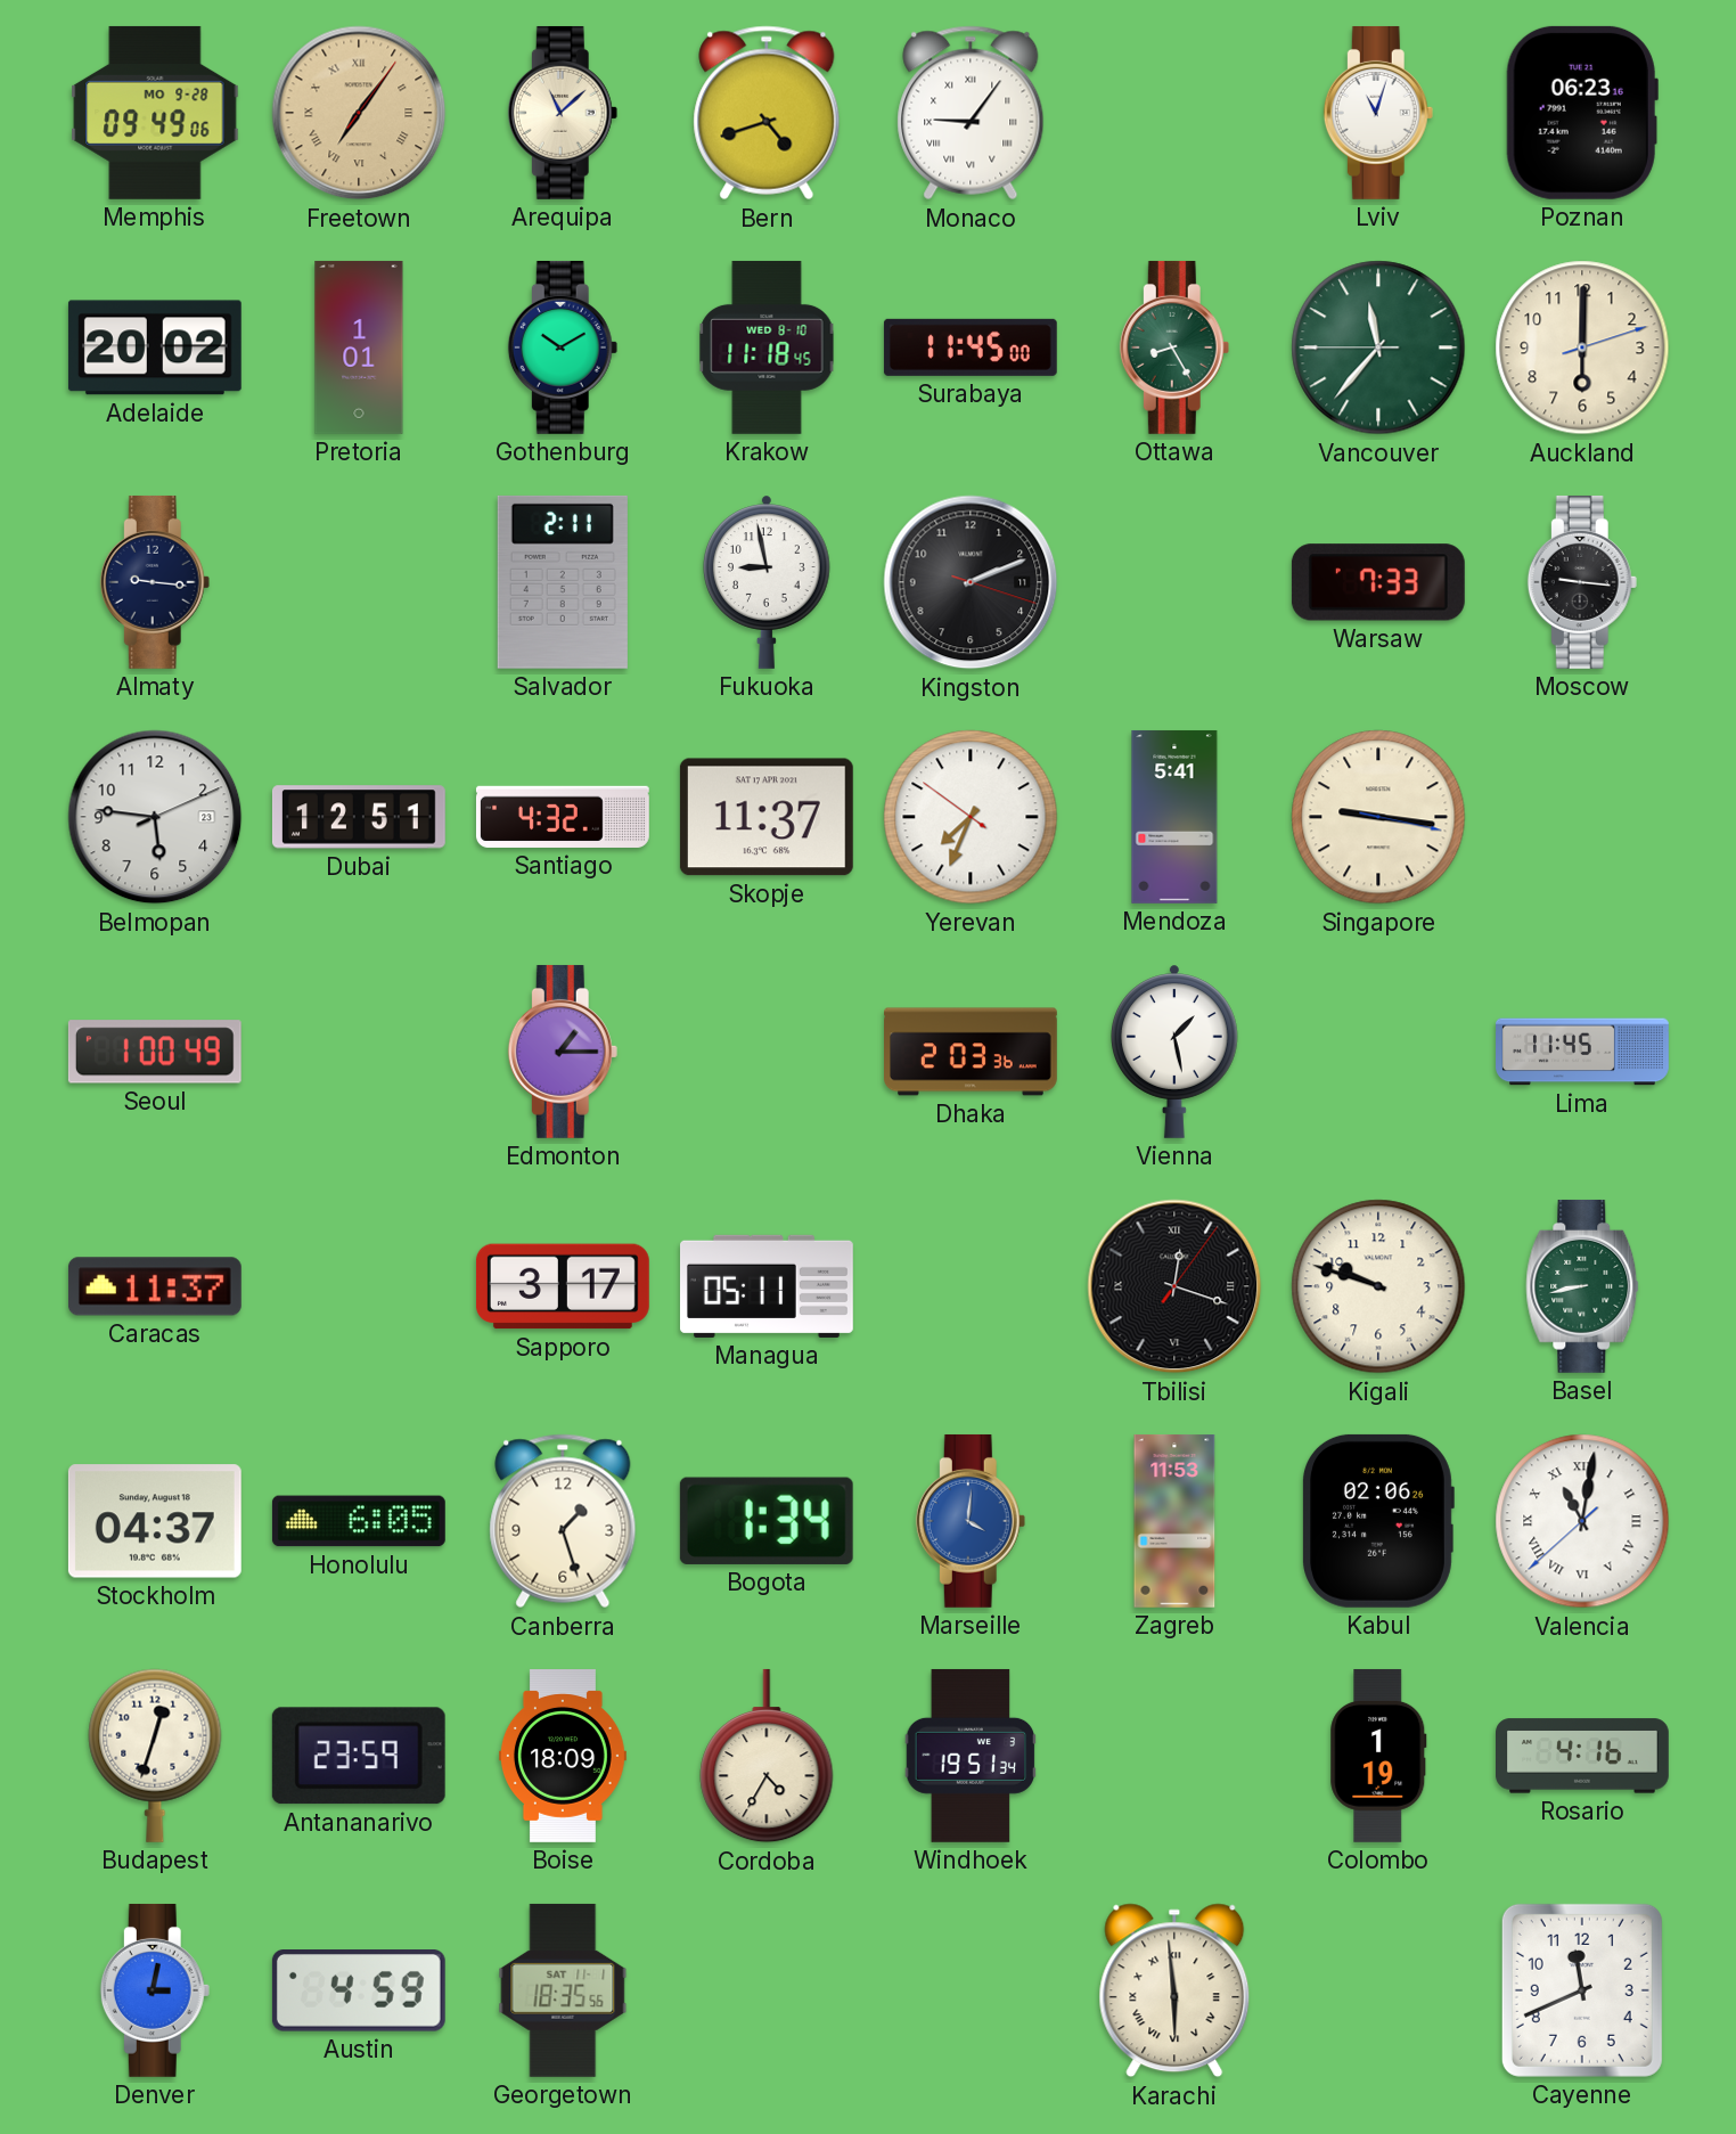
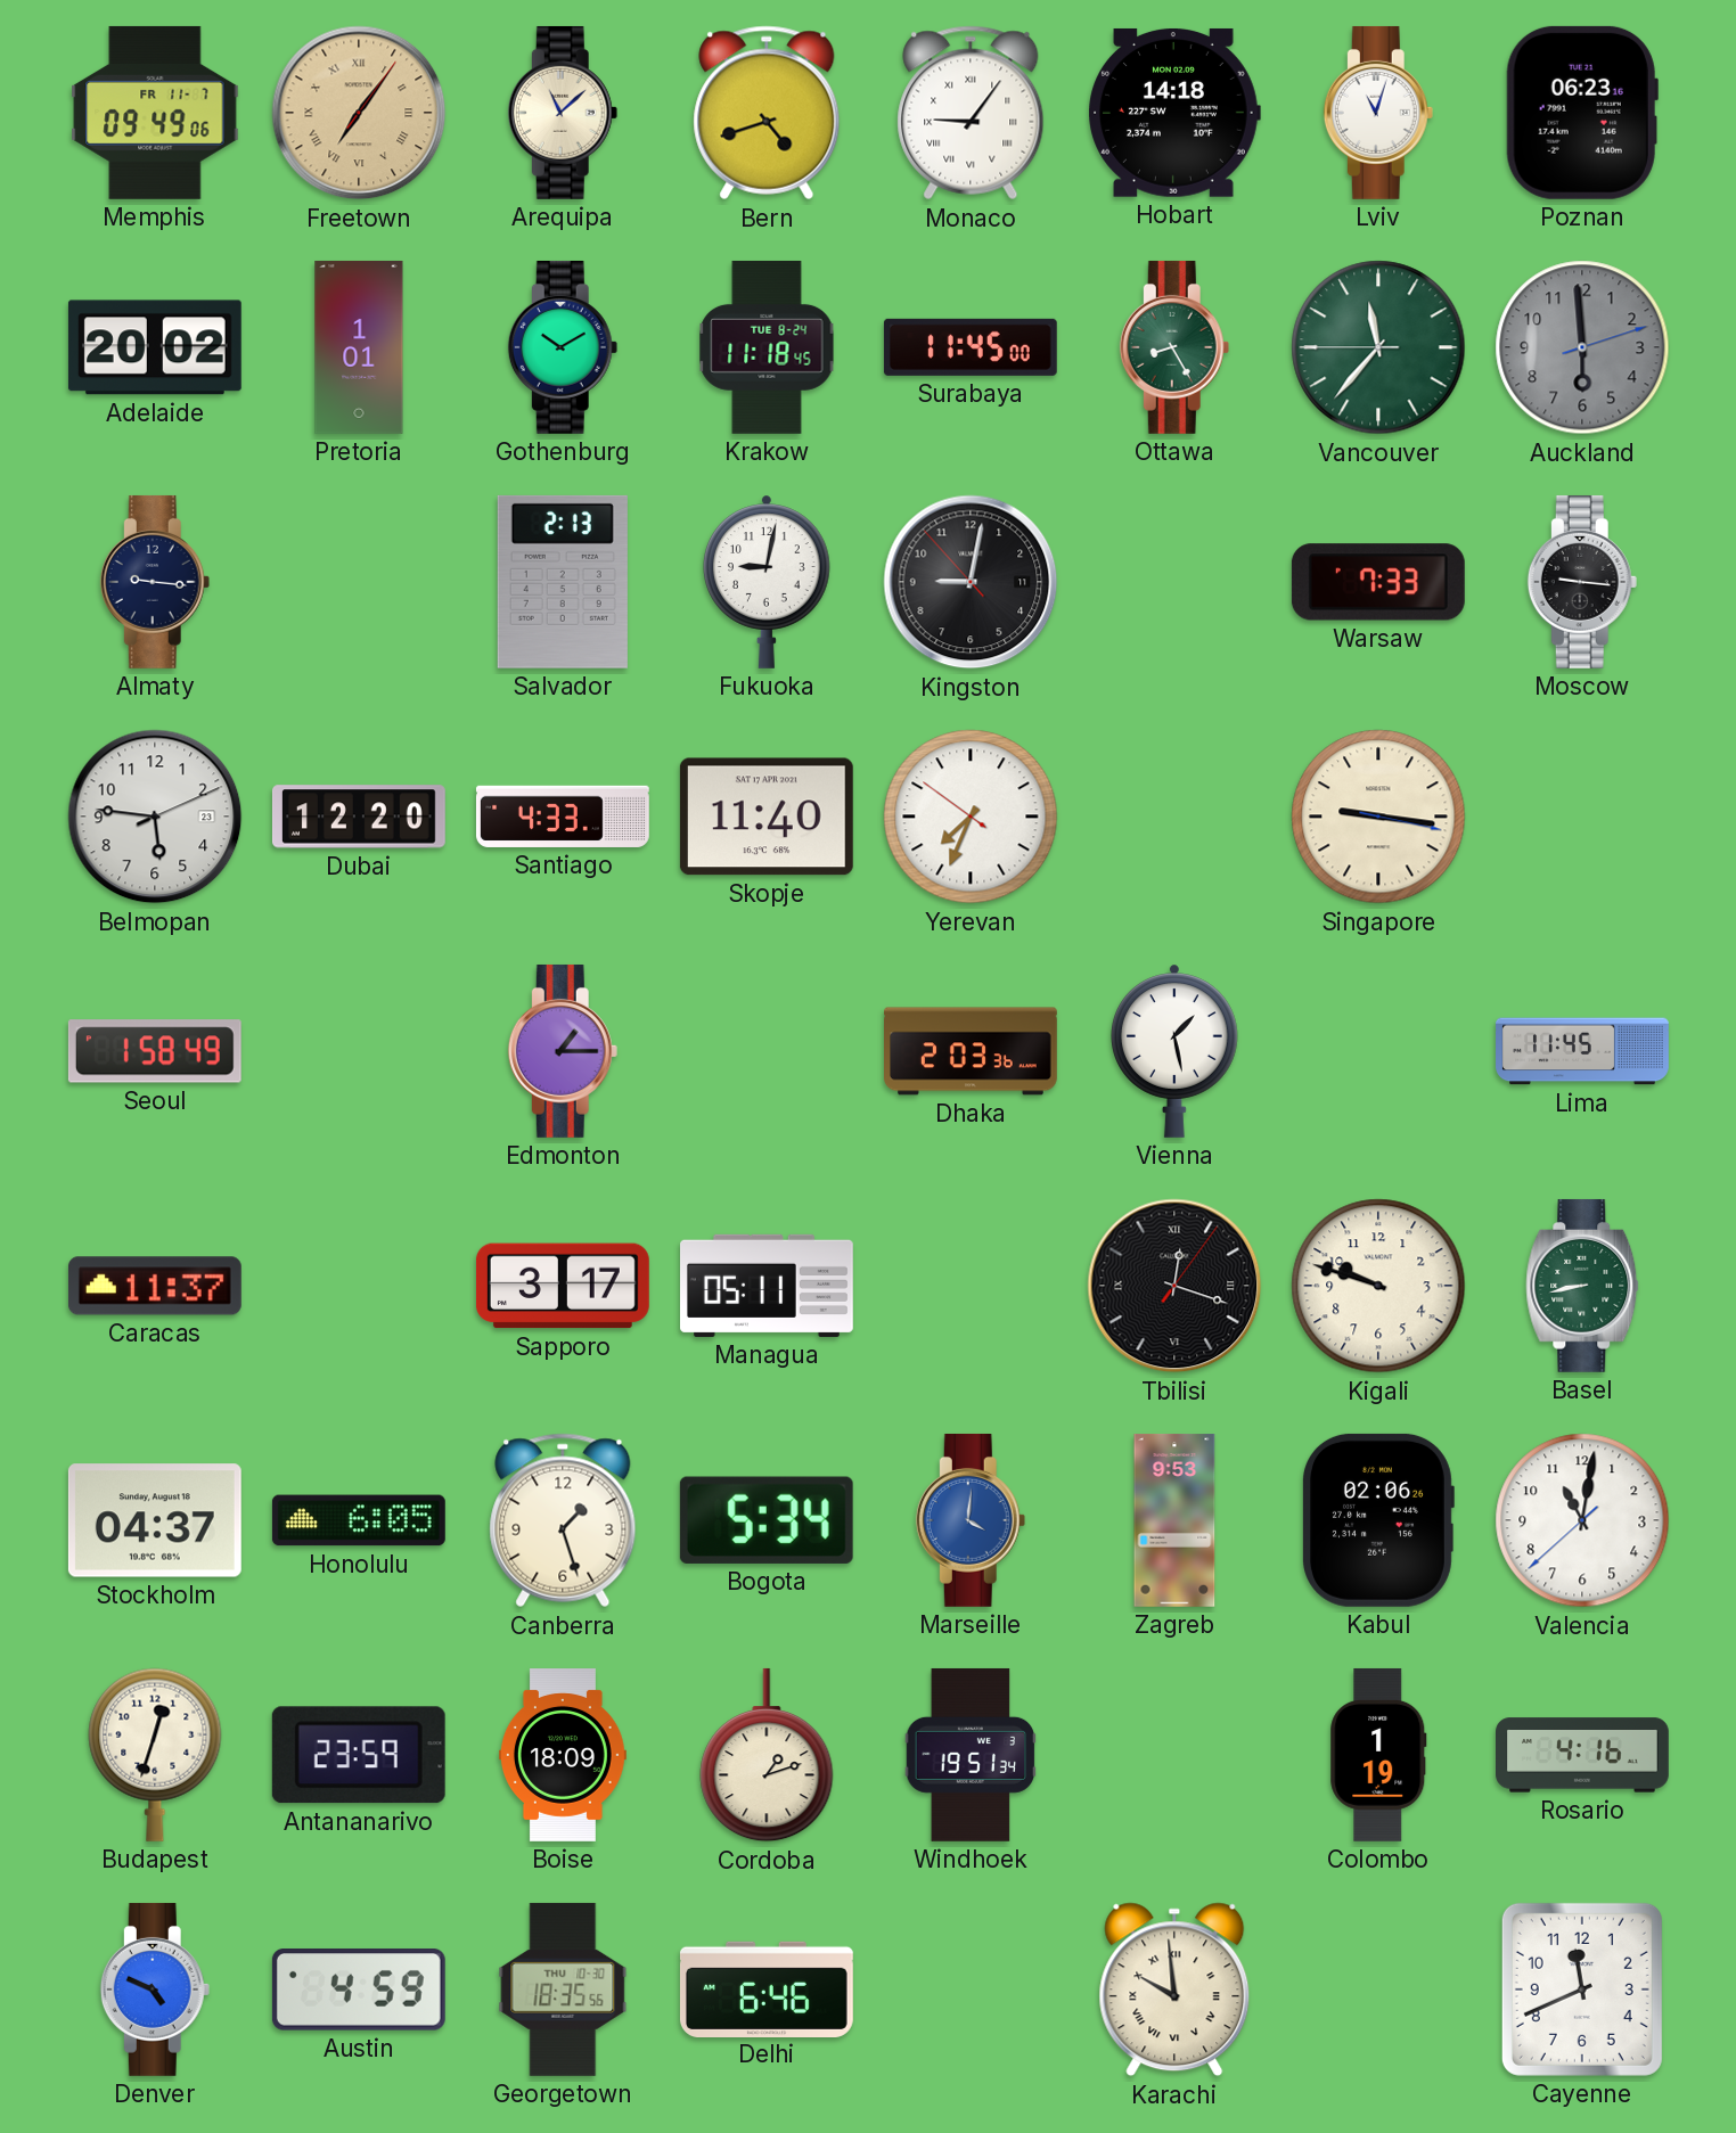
Memphis date: MO 9-28 -> FR 11-7
Hobart: none -> 14:18
Krakow date: WED 8-10 -> TUE 8-24
Auckland: 6:00 -> 5:59
Auckland dial: cream -> grey
Salvador: 2:11 -> 2:13
Fukuoka: 8:58 -> 9:02
Kingston: 2:11 -> 9:01
Dubai: 12:51 -> 12:20
Santiago: 4:32 -> 4:33
Skopje: 11:37 -> 11:40
Mendoza: 5:41 -> none
Seoul: 1:00 -> 1:58
Bogota: 1:34 -> 5:34
Zagreb: 11:53 -> 9:53
Valencia numerals: Roman -> Arabic
Cordoba: 4:35 -> 1:12
Denver: 3:02 -> 4:49
Georgetown date: SAT 11-1 -> THU 10-30
Delhi: none -> 6:46
Karachi: 5:59 -> 9:59
